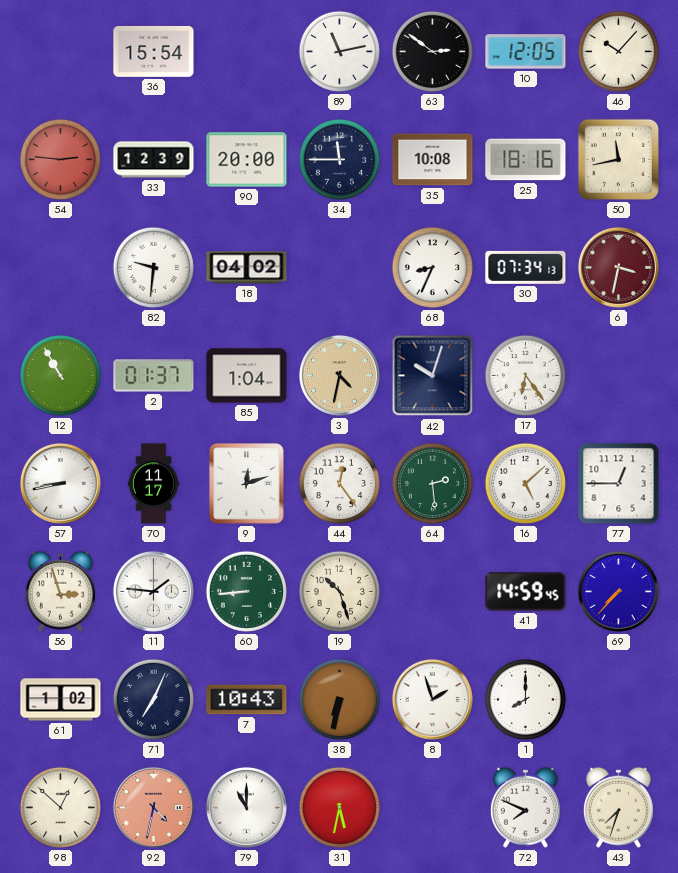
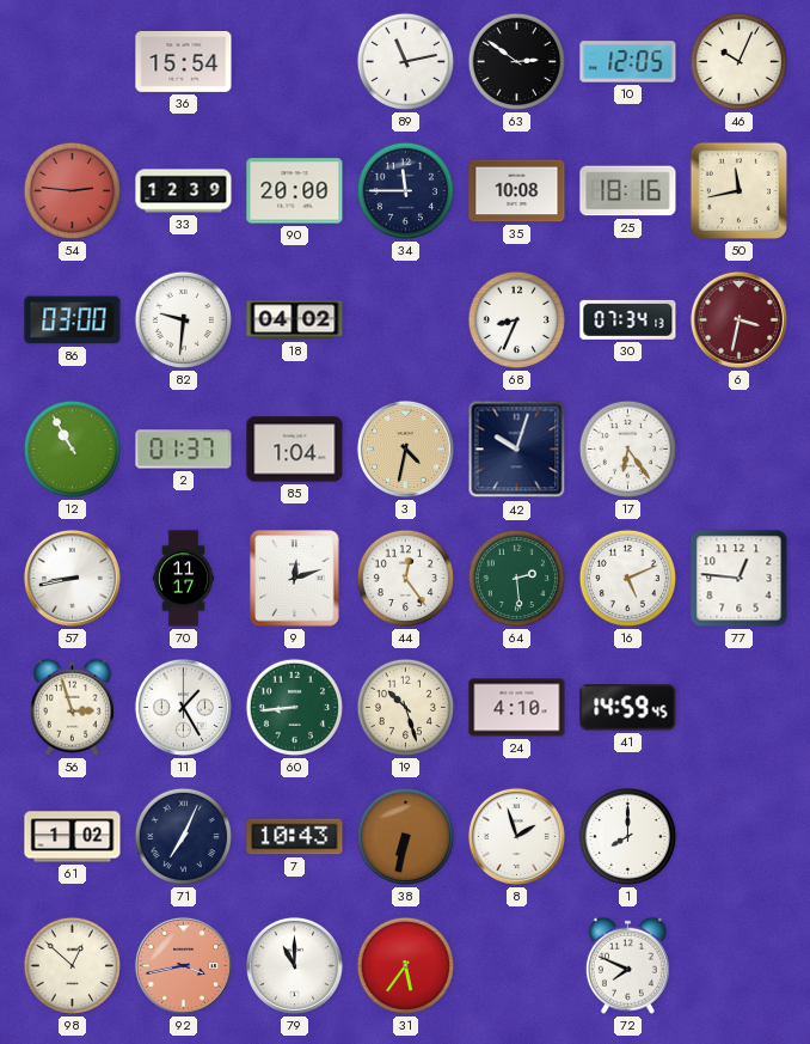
46: 10:07 -> 10:04
86: none -> 03:00
16: 5:08 -> 5:11
77: 12:45 -> 12:46
11: 1:46 -> 1:25
24: none -> 4:10
69: 7:37 -> none
92: 4:32 -> 3:43
31: 5:32 -> 5:36
43: 7:33 -> none
